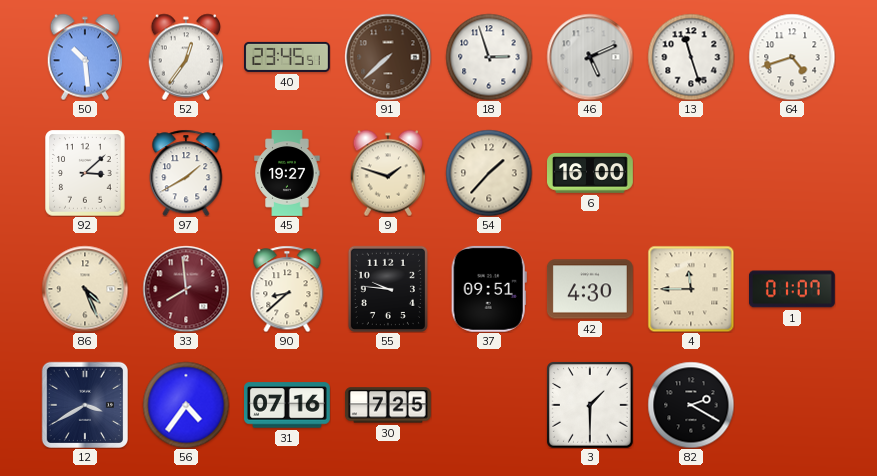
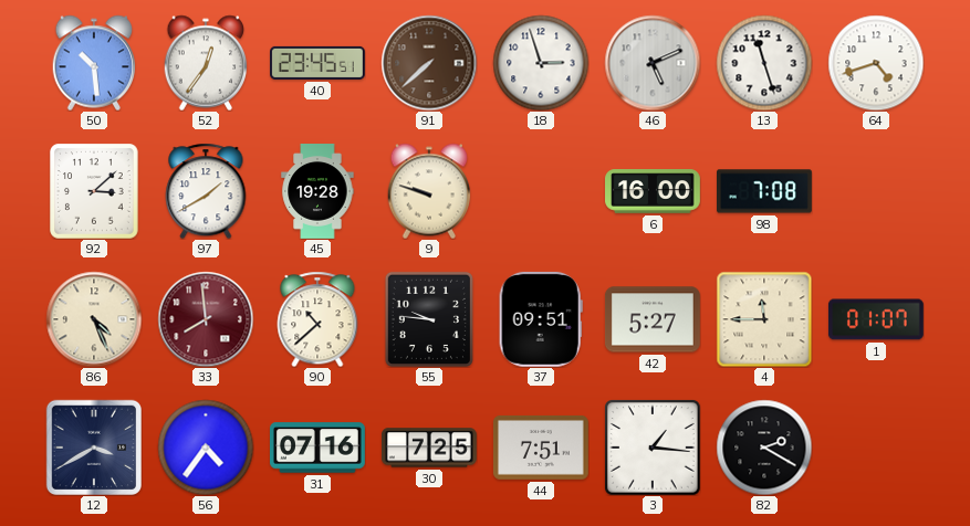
45: 19:27 -> 19:28
9: 1:48 -> 9:48
54: 1:37 -> none
98: none -> 7:08
90: 8:38 -> 10:38
42: 4:30 -> 5:27
44: none -> 7:51
3: 1:30 -> 1:16
